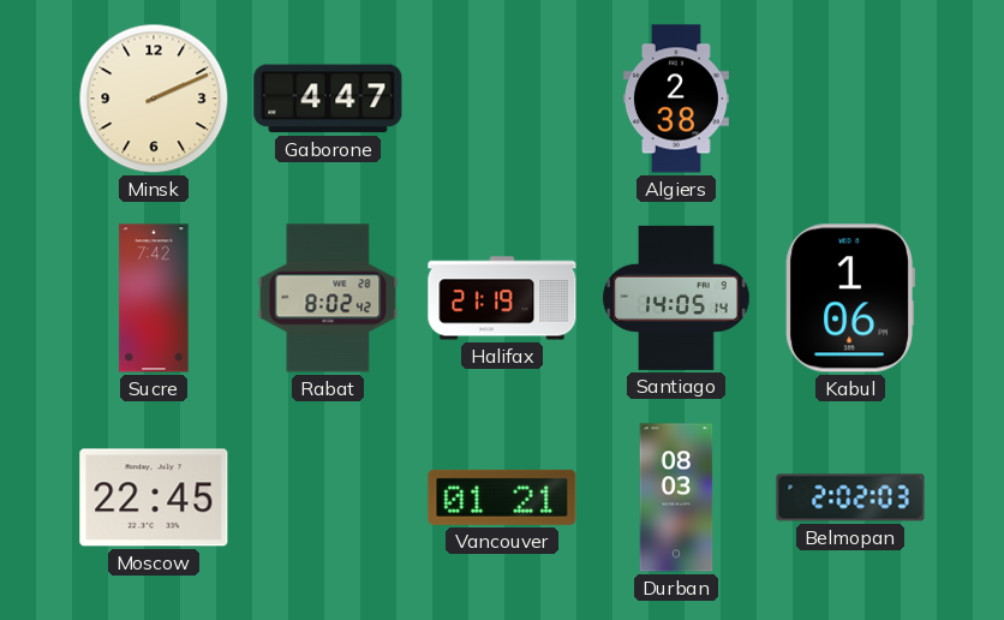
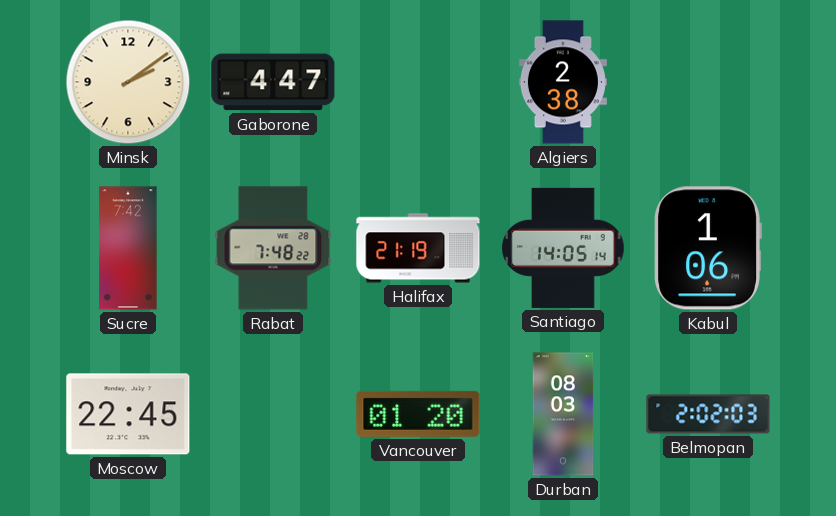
Minsk: 2:11 -> 2:09
Rabat: 8:02 -> 7:48
Vancouver: 01:21 -> 01:20
